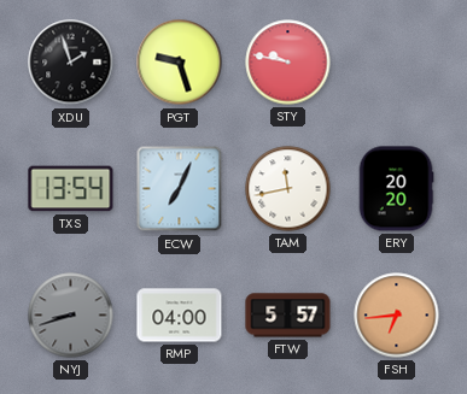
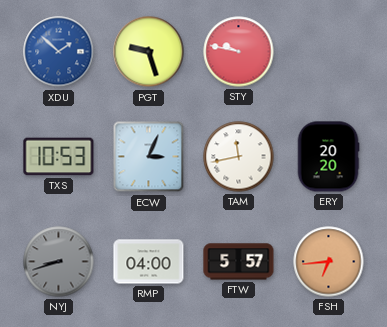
XDU: 1:57 -> 1:52
XDU dial: black -> blue
TXS: 13:54 -> 10:53
ECW: 7:04 -> 3:04
